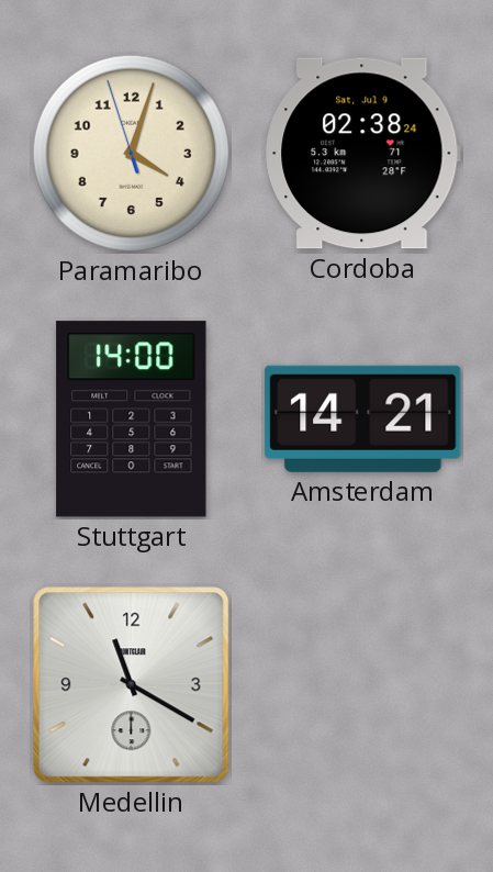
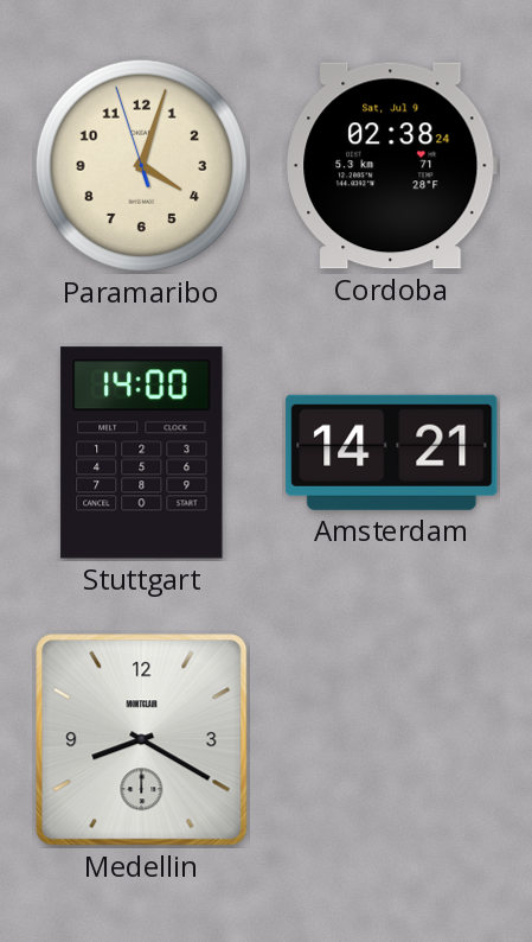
Medellin: 11:20 -> 8:20
